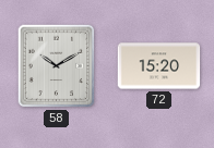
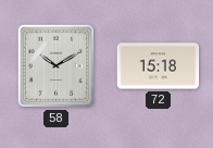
72: 15:20 -> 15:18
